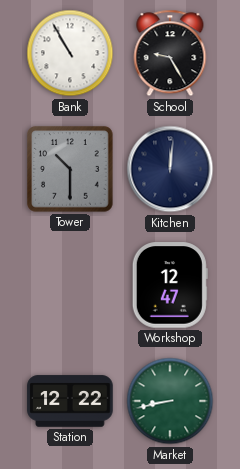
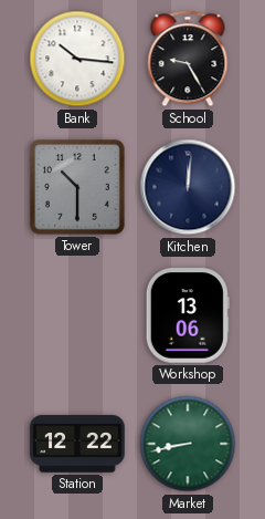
Bank: 10:55 -> 10:16
Workshop: 12:47 -> 13:06
